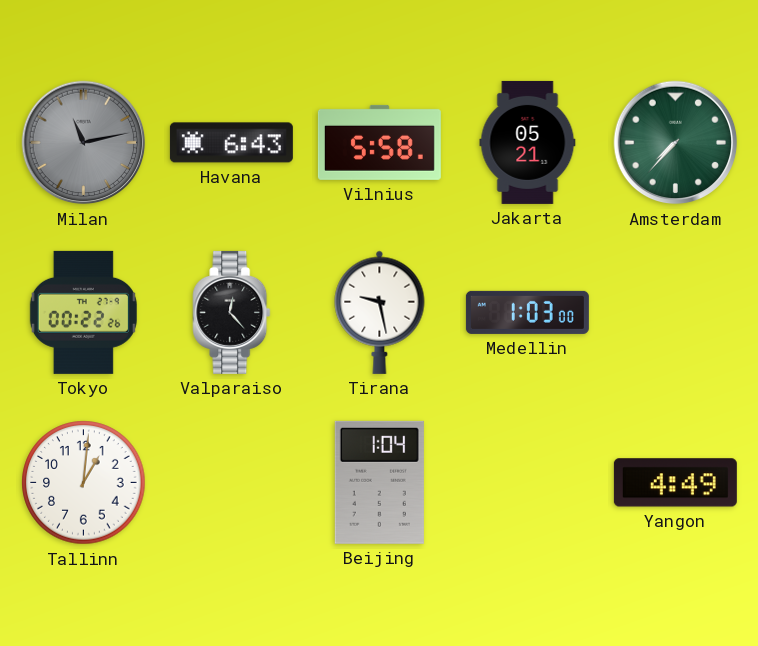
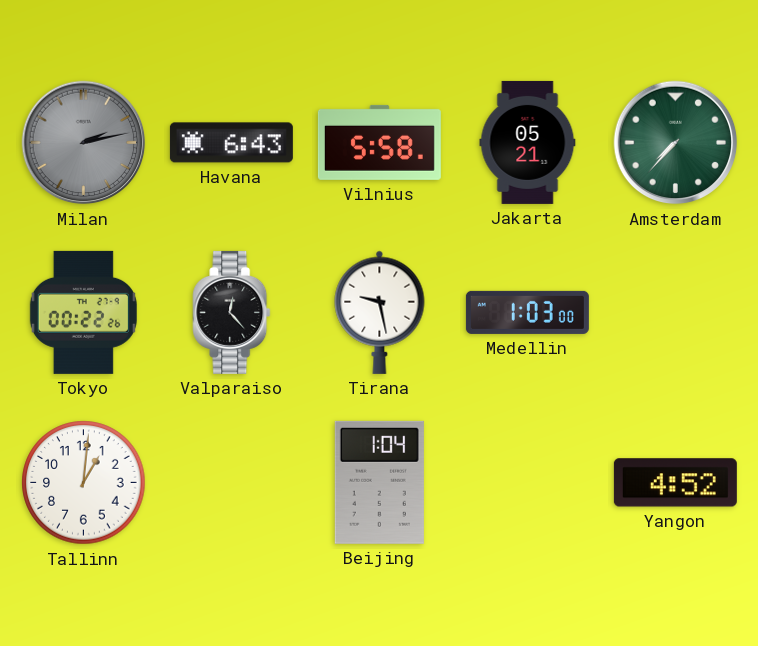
Milan: 11:13 -> 2:13
Yangon: 4:49 -> 4:52
